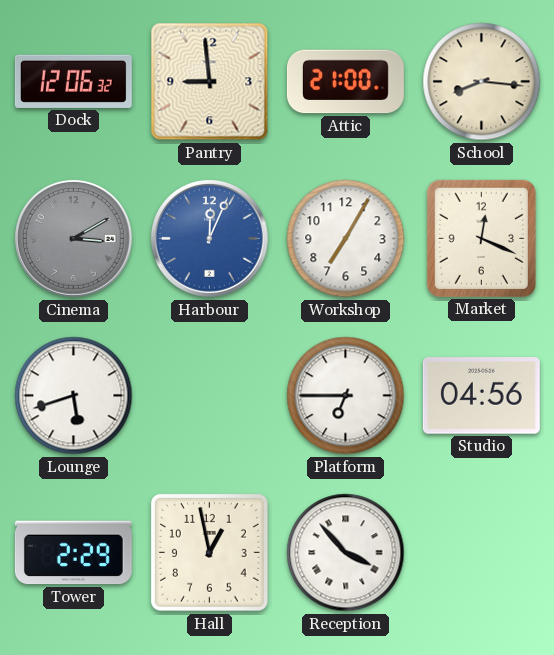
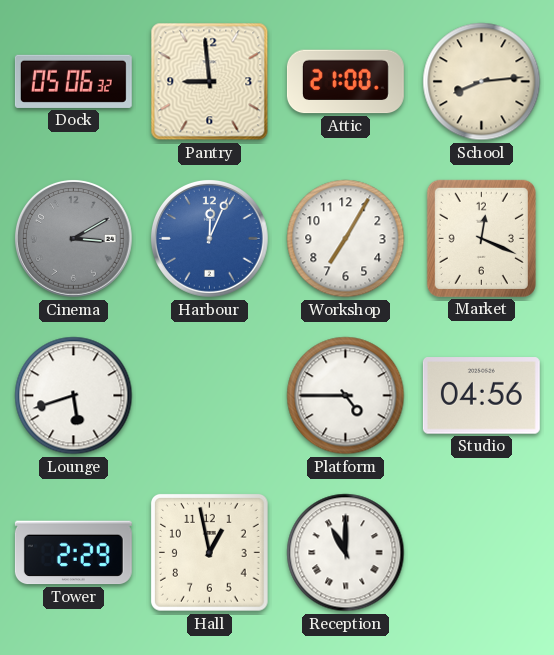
Dock: 12:06 -> 05:06
School: 8:16 -> 8:14
Platform: 6:45 -> 4:45
Reception: 3:53 -> 11:00
